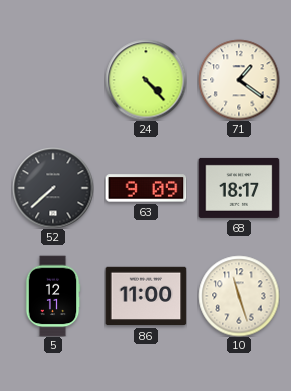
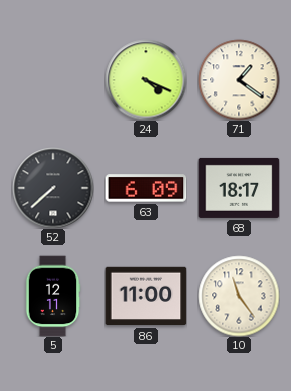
24: 4:23 -> 4:19
63: 9:09 -> 6:09
10: 11:27 -> 11:24
